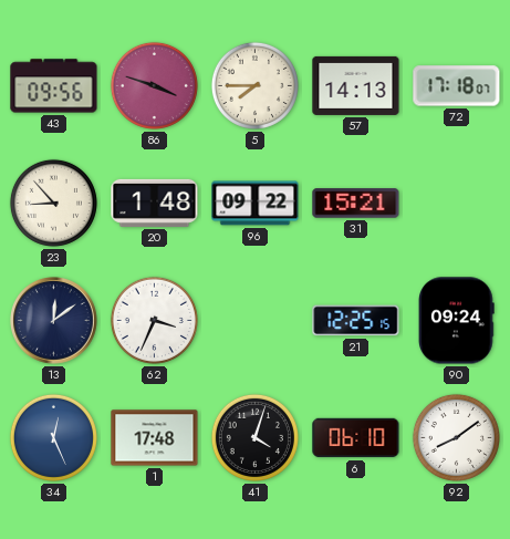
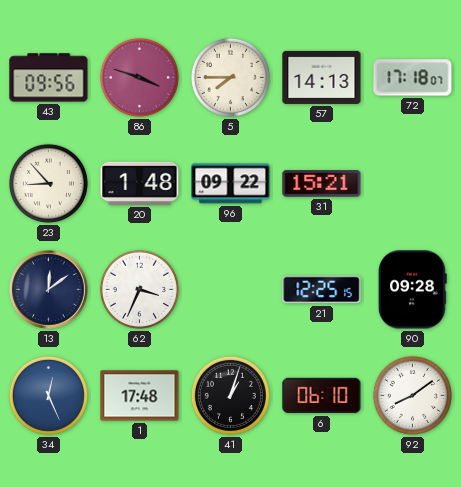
90: 09:24 -> 09:28
41: 4:03 -> 1:03
